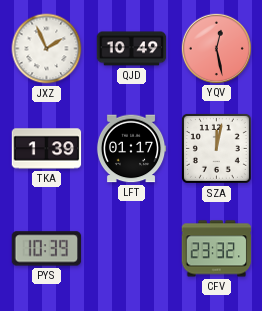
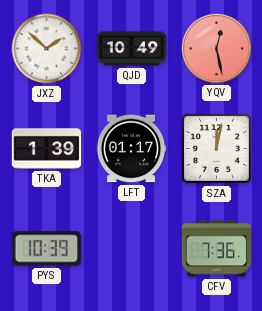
JXZ: 1:56 -> 1:52
CFV: 23:32 -> 7:36
